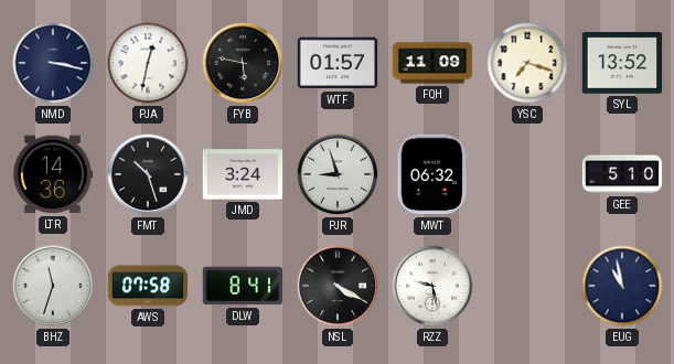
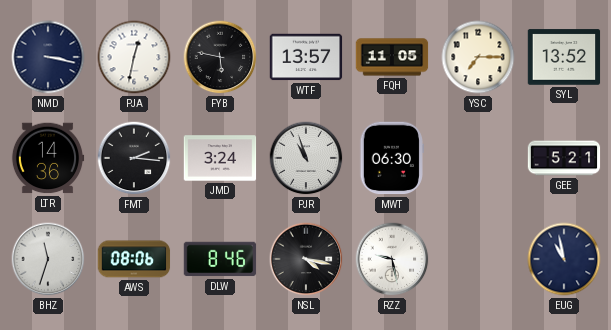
WTF: 01:57 -> 13:57
FQH: 11:09 -> 11:05
YSC: 7:18 -> 7:15
FMT: 10:27 -> 2:16
PJR: 8:57 -> 10:57
MWT: 06:32 -> 06:30
GEE: 5:10 -> 5:21
AWS: 07:58 -> 08:06
DLW: 8:41 -> 8:46
NSL: 4:20 -> 4:17
